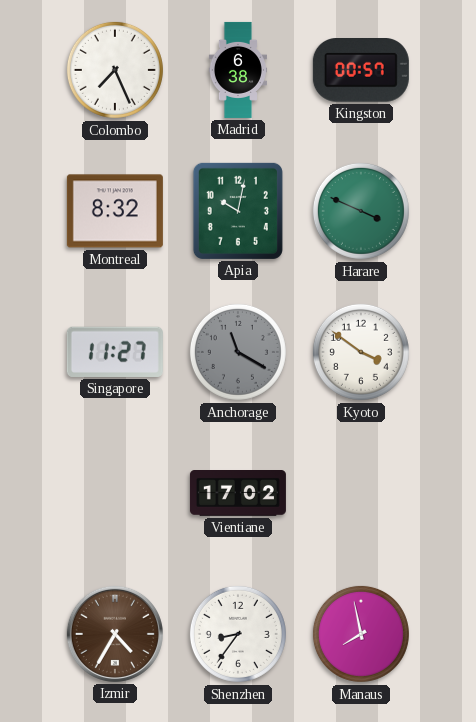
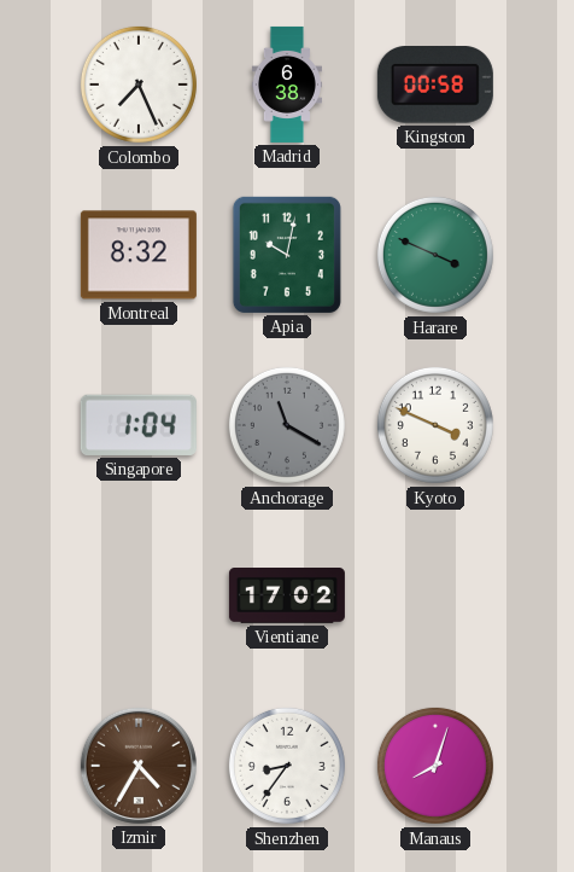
Kingston: 00:57 -> 00:58
Singapore: 11:27 -> 1:04
Kyoto: 3:51 -> 3:49
Manaus: 7:58 -> 8:03
